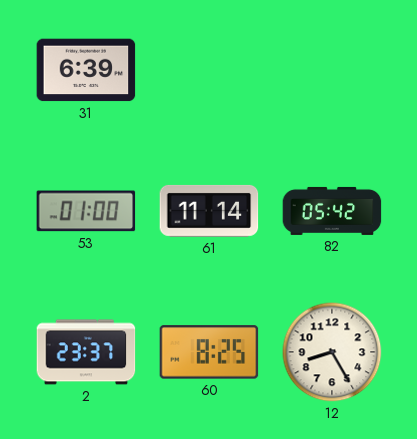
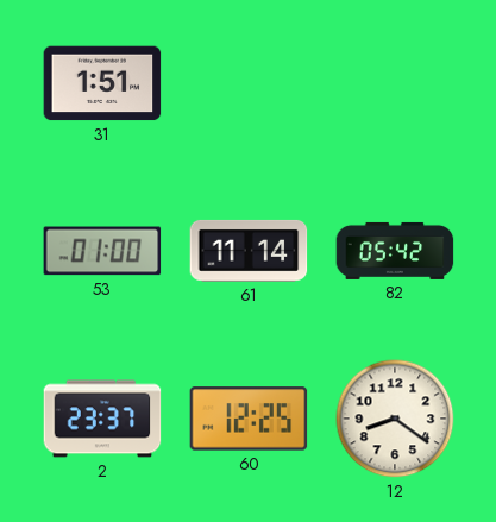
31: 6:39 -> 1:51
60: 8:25 -> 12:25
12: 8:25 -> 8:21
